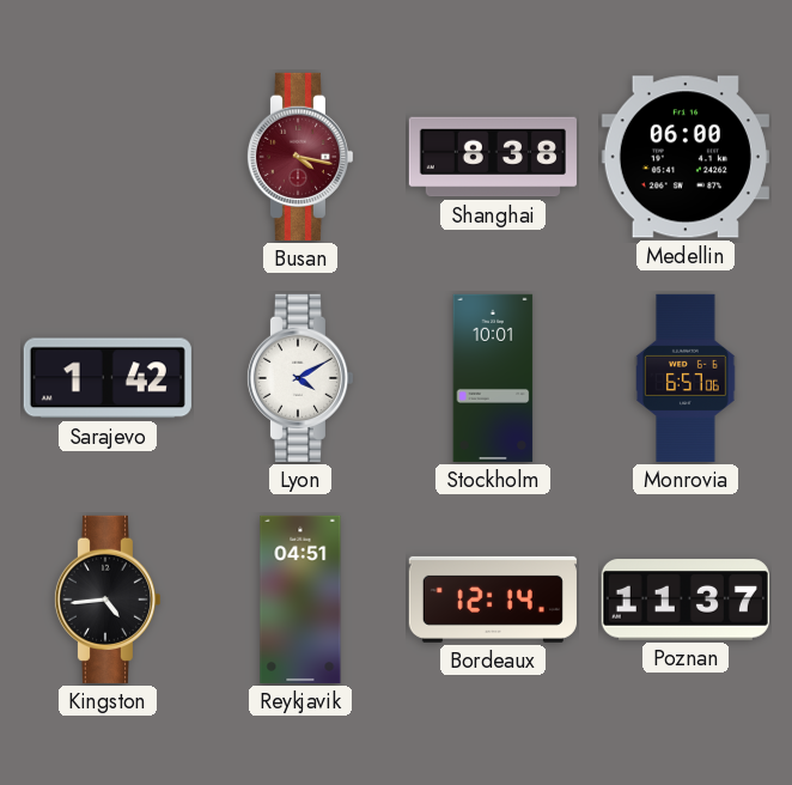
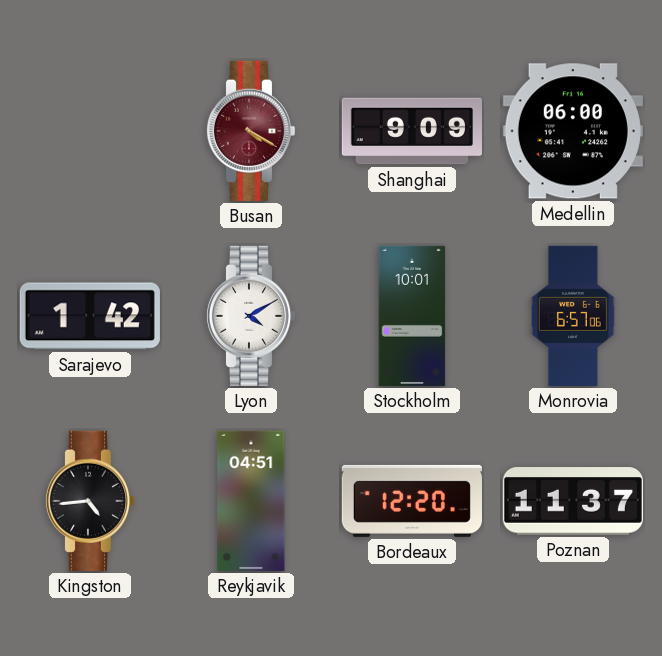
Busan: 4:17 -> 4:20
Shanghai: 8:38 -> 9:09
Bordeaux: 12:14 -> 12:20
